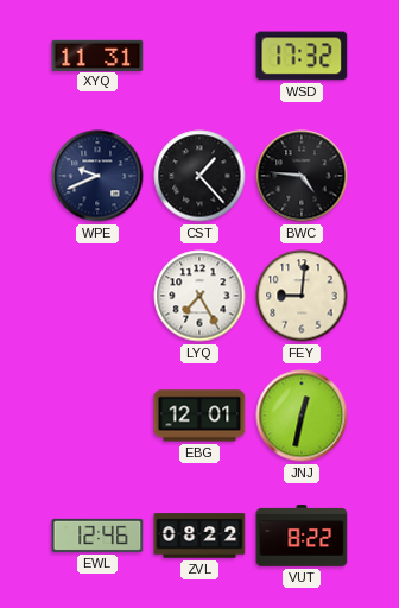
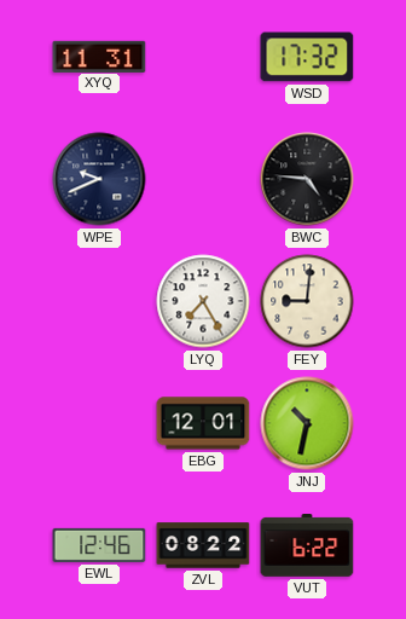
CST: 1:23 -> none
JNJ: 12:32 -> 10:32
VUT: 8:22 -> 6:22
